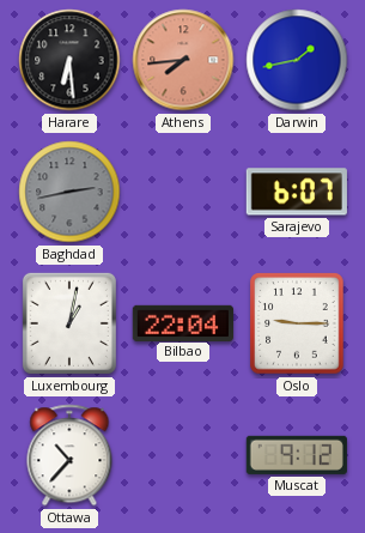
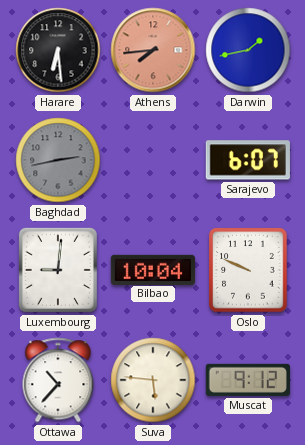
Luxembourg: 1:02 -> 9:01
Bilbao: 22:04 -> 10:04
Oslo: 9:15 -> 9:49
Suva: none -> 5:46
